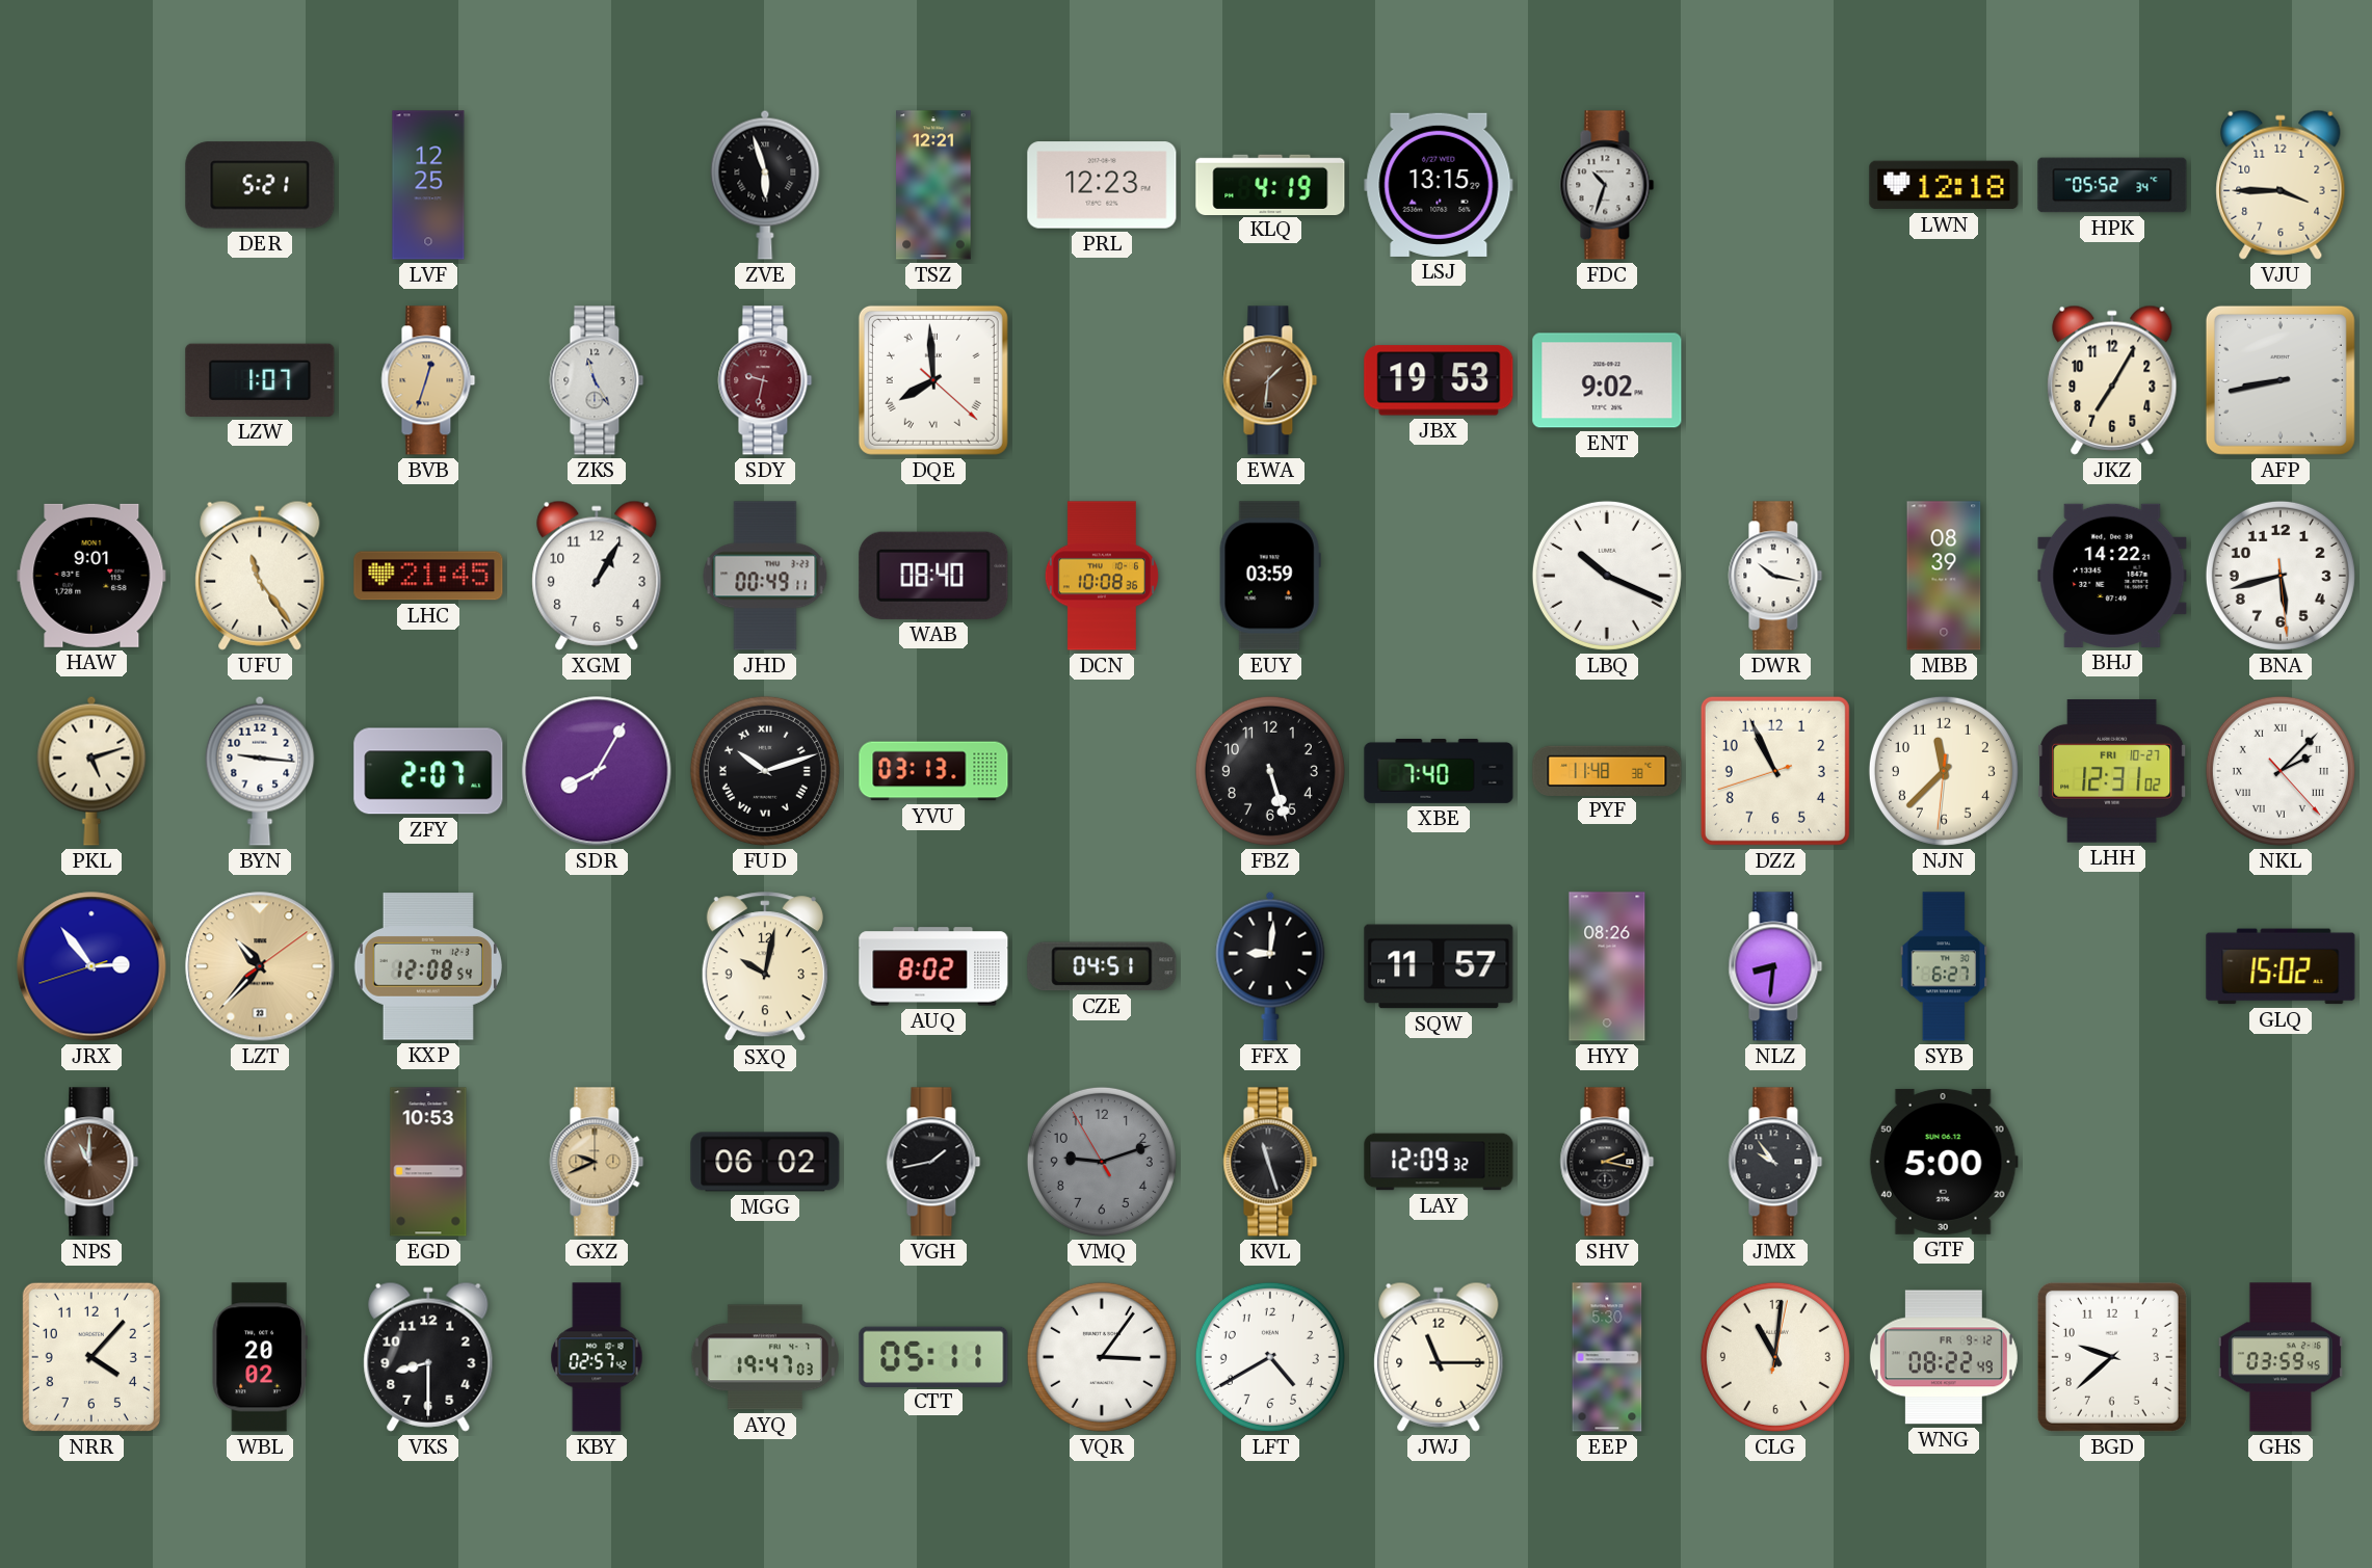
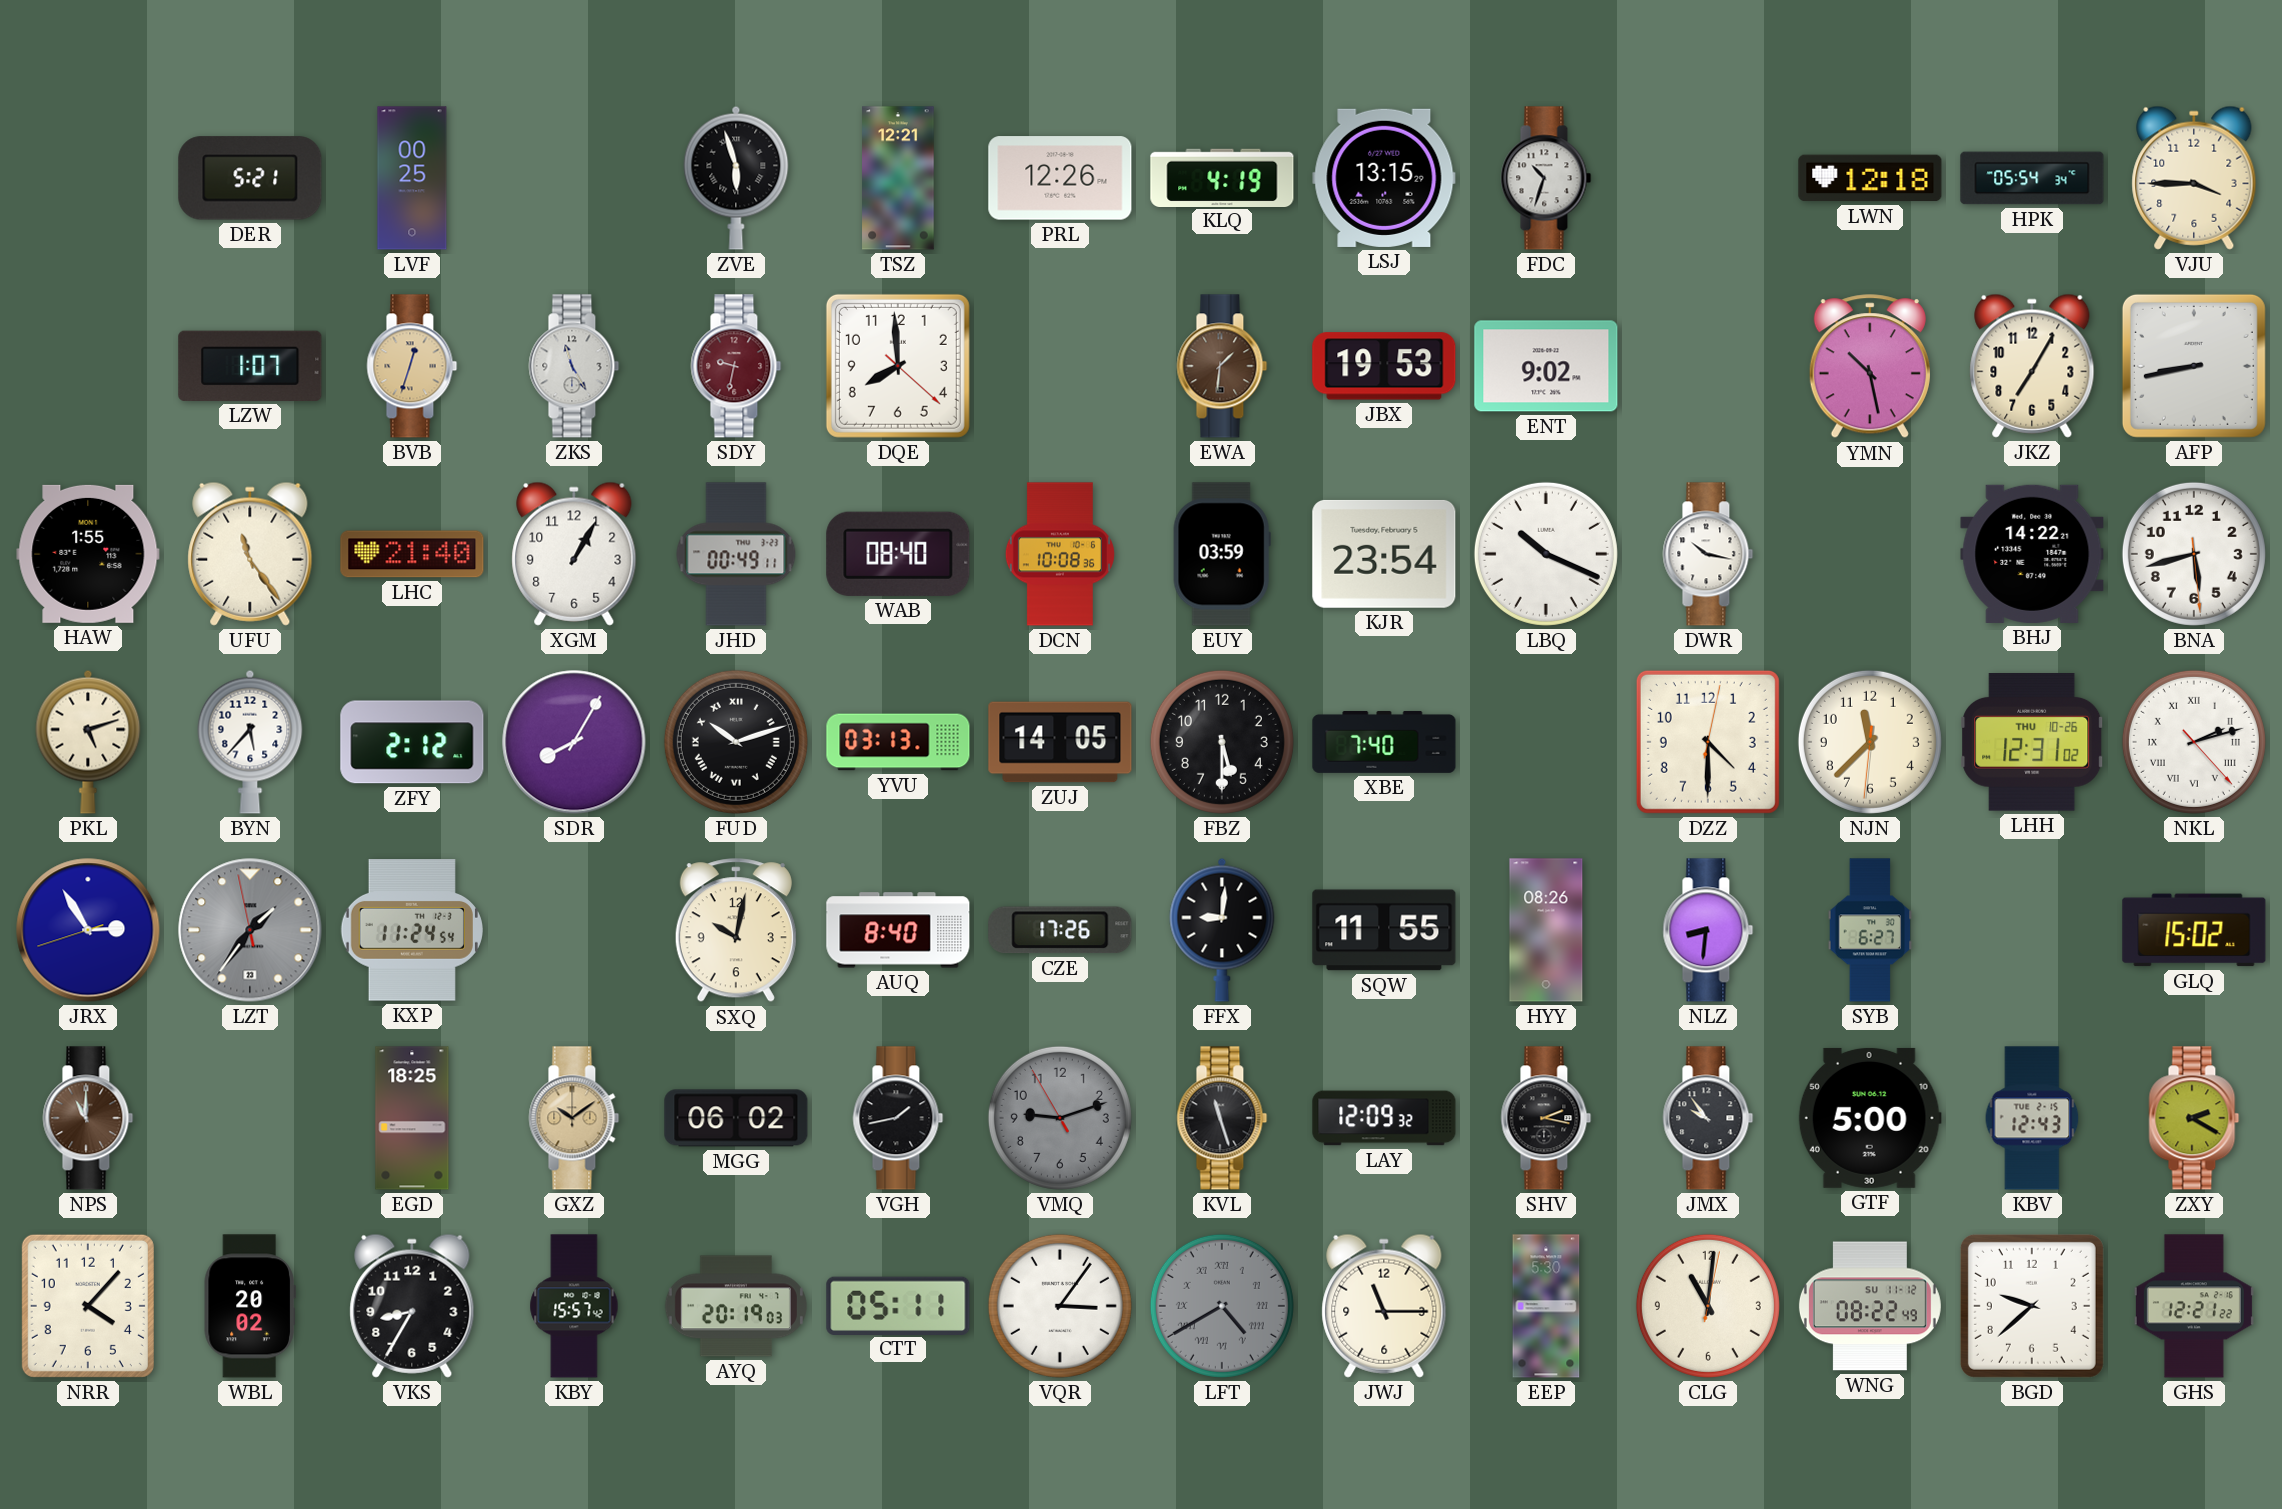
LVF: 12:25 -> 00:25
PRL: 12:23 -> 12:26
HPK: 05:52 -> 05:54
DQE numerals: Roman -> Arabic
YMN: none -> 10:28
HAW: 9:01 -> 1:55
LHC: 21:45 -> 21:40
KJR: none -> 23:54
MBB: 08:39 -> none
BYN: 9:16 -> 5:37
ZFY: 2:07 -> 2:12
ZUJ: none -> 14:05
FBZ: 5:27 -> 5:30
PYF: 11:48 -> none
DZZ: 10:55 -> 4:30
LHH date: FRI 10-27 -> THU 10-26
NKL: 2:07 -> 2:12
JRX: 2:53 -> 2:54
LZT: 10:37 -> 1:35
LZT dial: champagne -> grey
KXP: 12:08 -> 11:24
AUQ: 8:02 -> 8:40
CZE: 04:51 -> 17:26
SQW: 11:57 -> 11:55
EGD: 10:53 -> 18:25
GXZ: 9:41 -> 10:09
KBV: none -> 12:43
ZXY: none -> 2:20
VKS: 8:30 -> 8:35
KBY: 02:57 -> 15:57
AYQ: 19:47 -> 20:19
LFT dial: white -> grey
LFT numerals: Arabic -> Roman
WNG date: FR 9-12 -> SU 11-12
GHS: 03:59 -> 12:21
